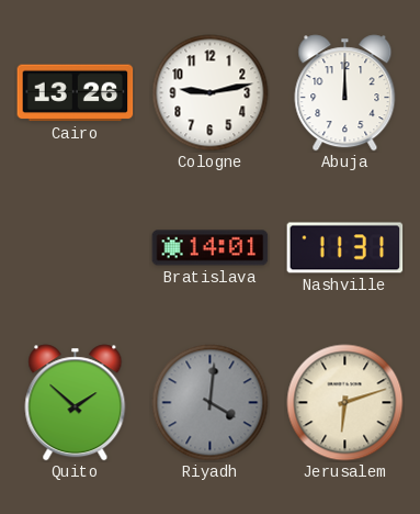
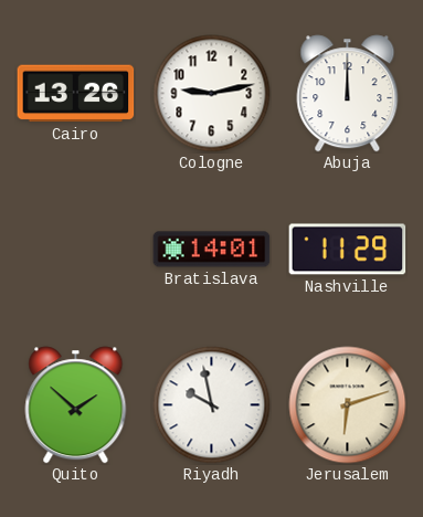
Nashville: 11:31 -> 11:29
Riyadh: 4:01 -> 9:58
Riyadh dial: grey -> white
